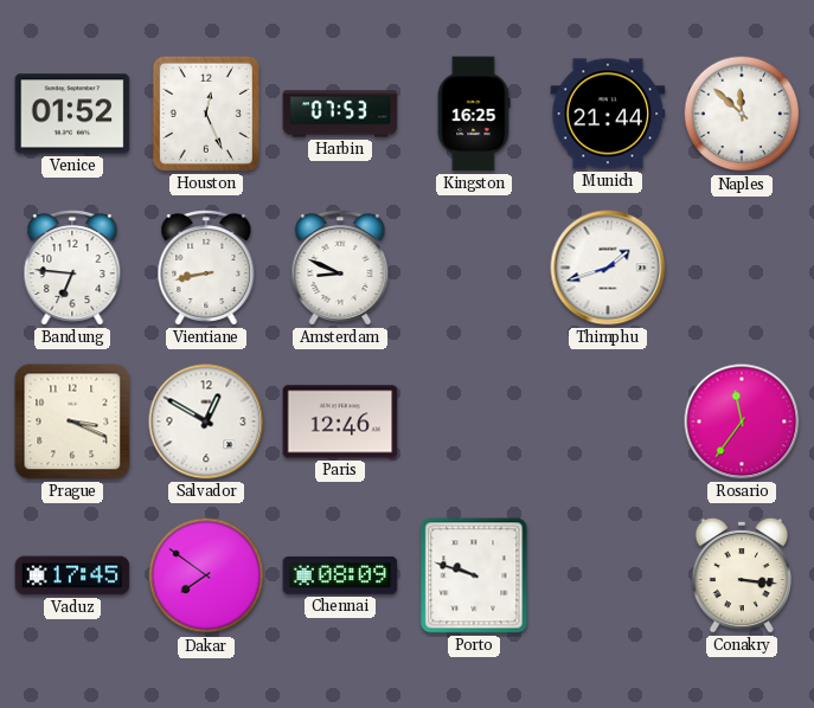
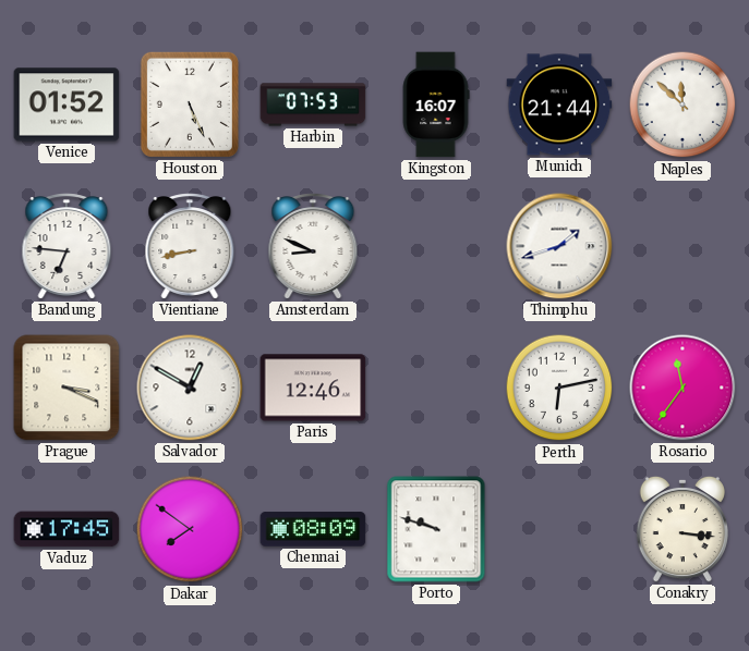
Houston: 12:26 -> 5:26
Kingston: 16:25 -> 16:07
Perth: none -> 6:13
